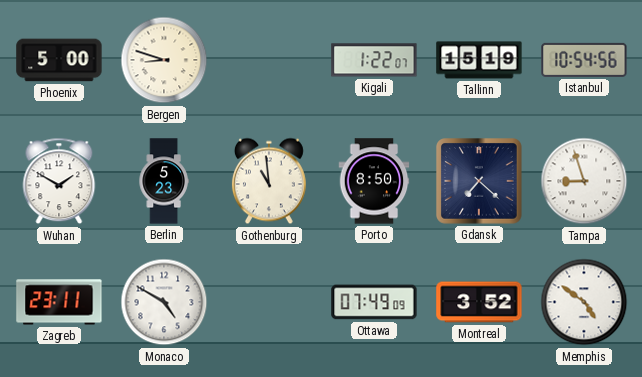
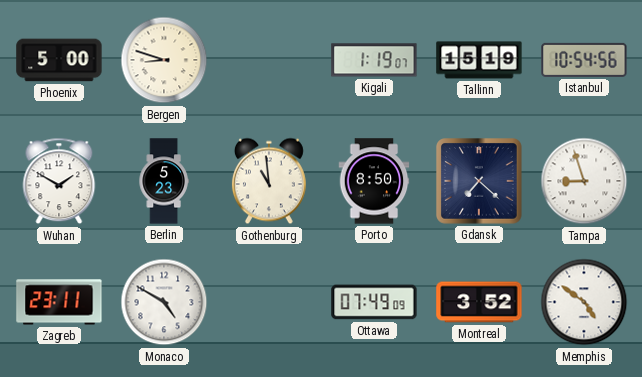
Kigali: 1:22 -> 1:19
